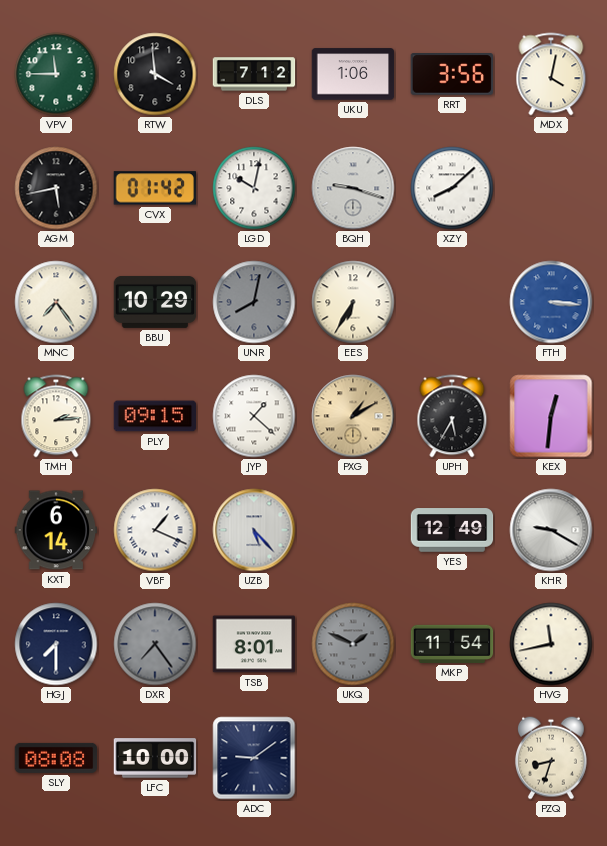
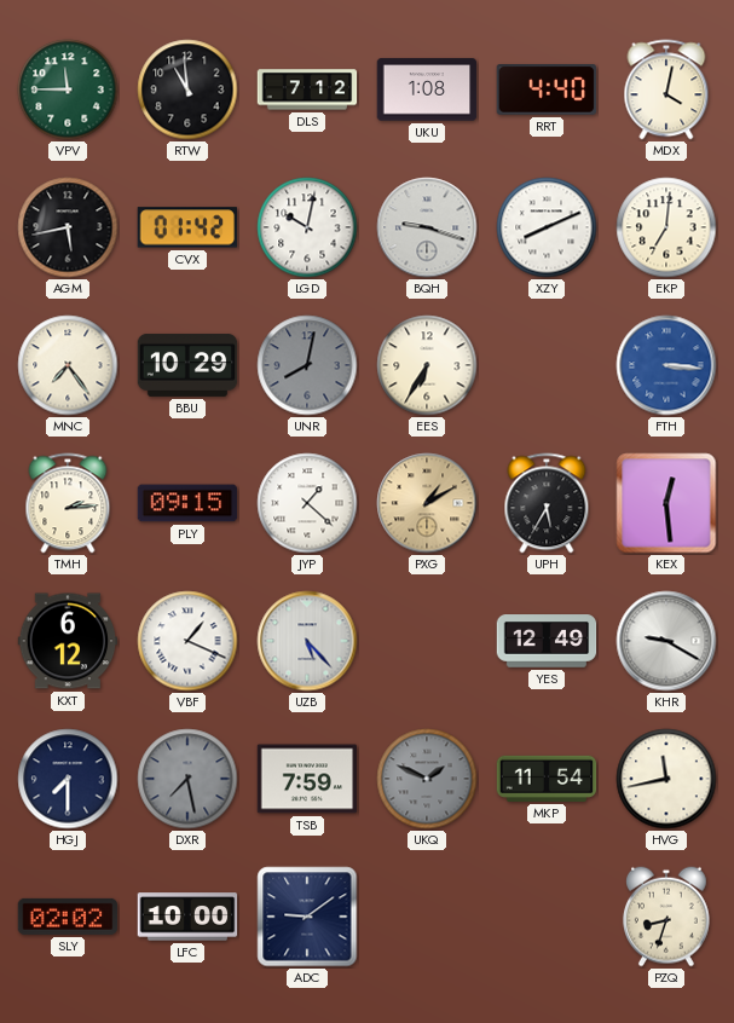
RTW: 3:59 -> 10:59
UKU: 1:06 -> 1:08
RRT: 3:56 -> 4:40
XZY: 8:08 -> 8:11
EKP: none -> 7:01
KEX: 12:31 -> 12:29
KXT: 6:14 -> 6:12
DXR: 7:24 -> 7:28
TSB: 8:01 -> 7:59
SLY: 08:08 -> 02:02
